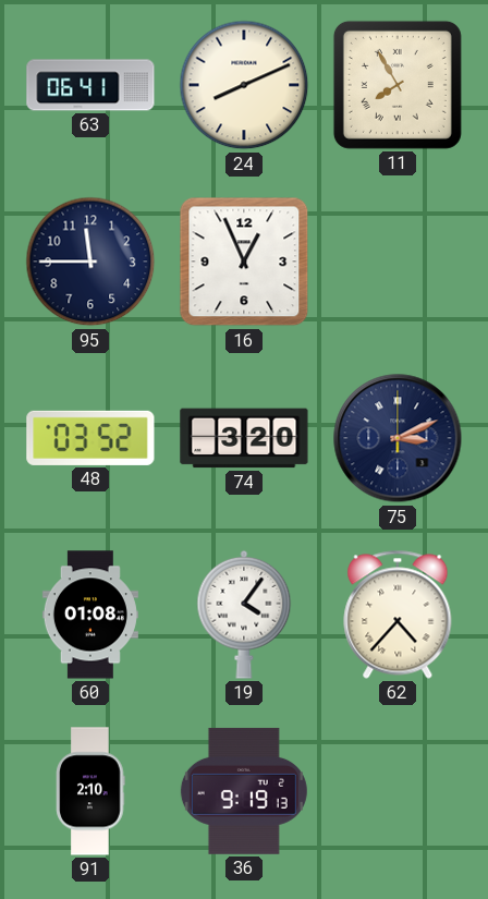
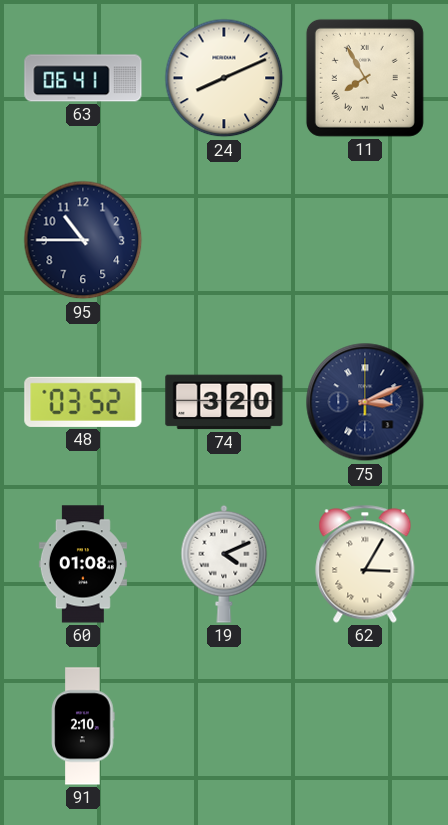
95: 11:45 -> 10:45
16: 12:56 -> none
19: 4:06 -> 4:11
62: 4:37 -> 3:05
36: 9:19 -> none
